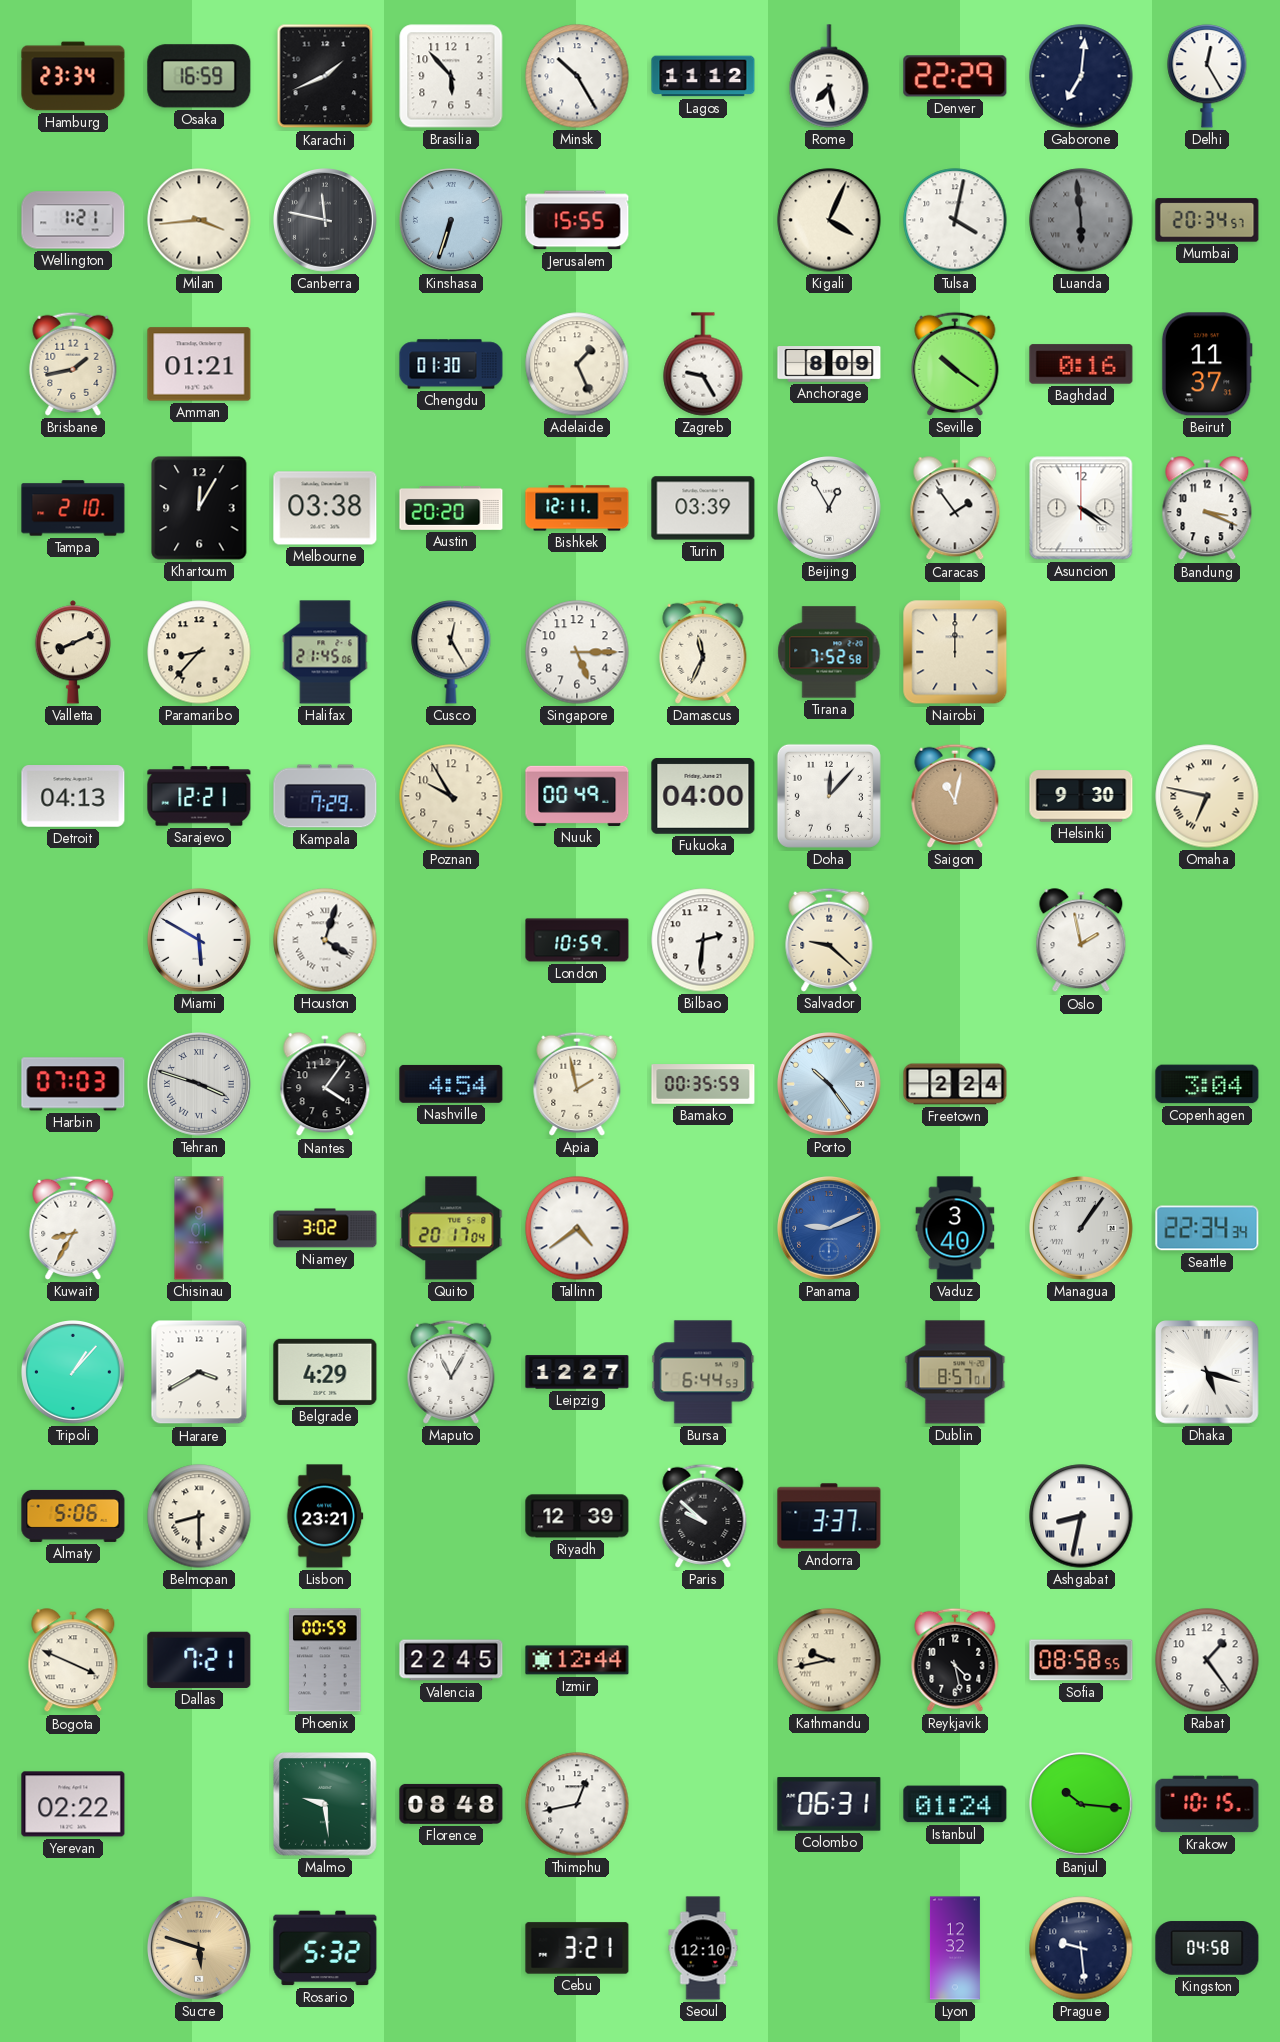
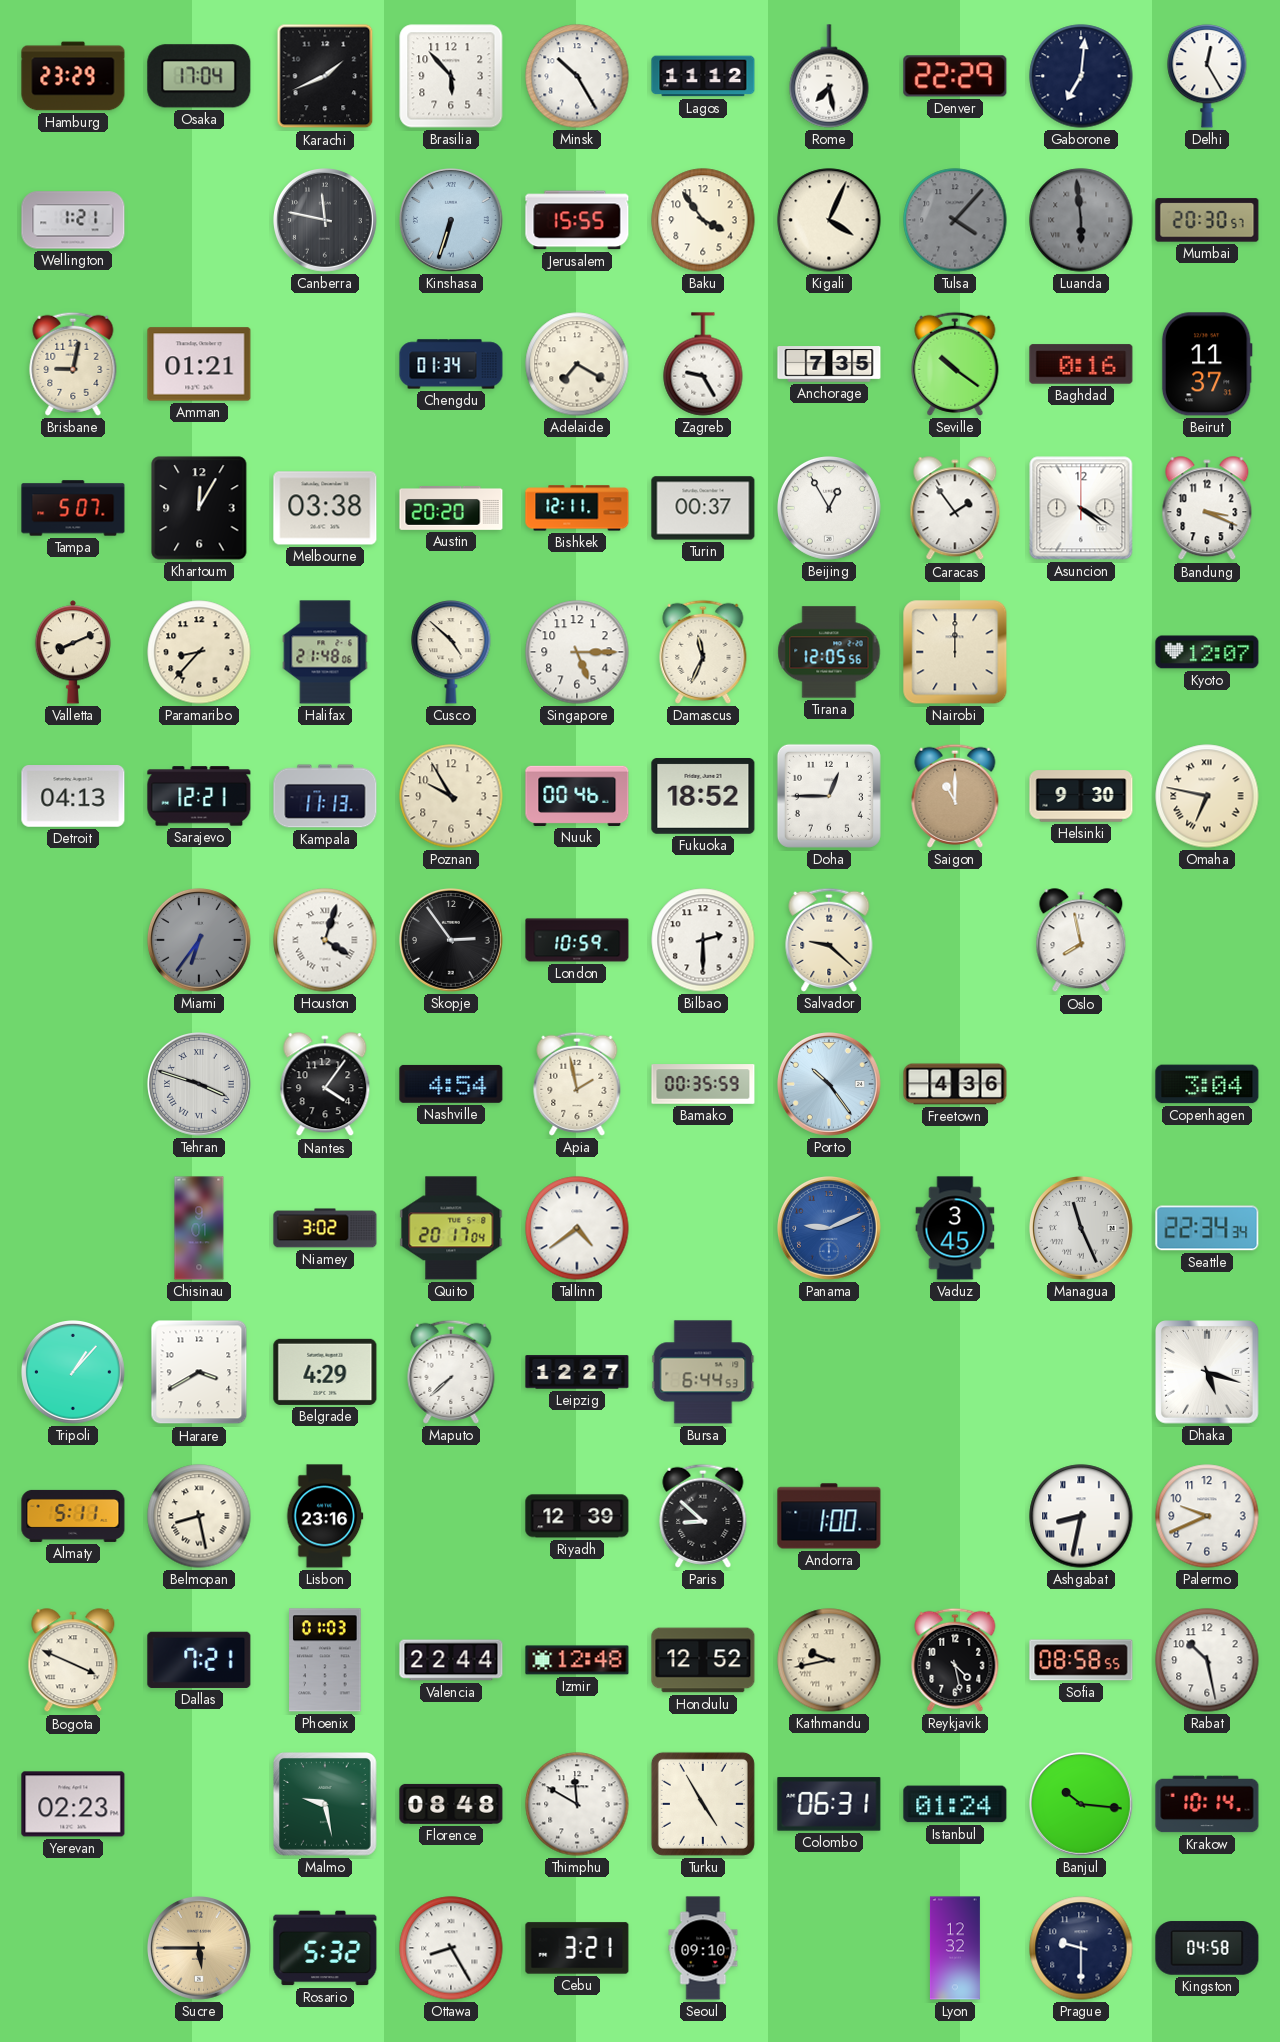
Hamburg: 23:34 -> 23:29
Osaka: 16:59 -> 17:04
Milan: 3:44 -> none
Baku: none -> 3:54
Tulsa: 4:02 -> 4:07
Tulsa dial: white -> grey
Mumbai: 20:34 -> 20:30
Brisbane: 1:43 -> 9:02
Chengdu: 01:30 -> 01:34
Adelaide: 1:26 -> 7:20
Anchorage: 8:09 -> 7:35
Tampa: 2:10 -> 5:07
Turin: 03:39 -> 00:37
Halifax: 21:45 -> 21:48
Cusco: 12:25 -> 4:52
Tirana: 7:52 -> 12:05
Kyoto: none -> 12:07
Kampala: 7:29 -> 11:13
Nuuk: 00:49 -> 00:46
Fukuoka: 04:00 -> 18:52
Doha: 12:07 -> 12:45
Saigon: 11:02 -> 11:00
Miami: 5:50 -> 6:36
Miami dial: white -> grey
Skopje: none -> 2:54
Bilbao: 2:31 -> 2:30
Oslo: 1:58 -> 7:58
Harbin: 07:03 -> none
Freetown: 2:24 -> 4:36
Kuwait: 8:35 -> none
Vaduz: 3:40 -> 3:45
Managua: 1:06 -> 11:26
Maputo: 11:05 -> 7:38
Dublin: 8:57 -> none
Almaty: 5:06 -> 5:11
Belmopan: 8:30 -> 8:28
Lisbon: 23:21 -> 23:16
Paris: 9:52 -> 8:52
Andorra: 3:37 -> 1:00
Palermo: none -> 9:41
Phoenix: 00:59 -> 01:03
Valencia: 22:45 -> 22:44
Izmir: 12:44 -> 12:48
Honolulu: none -> 12:52
Rabat: 1:24 -> 10:28
Yerevan: 02:22 -> 02:23
Malmo: 9:29 -> 9:28
Thimphu: 12:43 -> 11:50
Turku: none -> 4:55
Krakow: 10:15 -> 10:14
Sucre: 5:48 -> 5:45
Ottawa: none -> 8:25
Seoul: 12:10 -> 09:10
Prague: 9:29 -> 9:30
